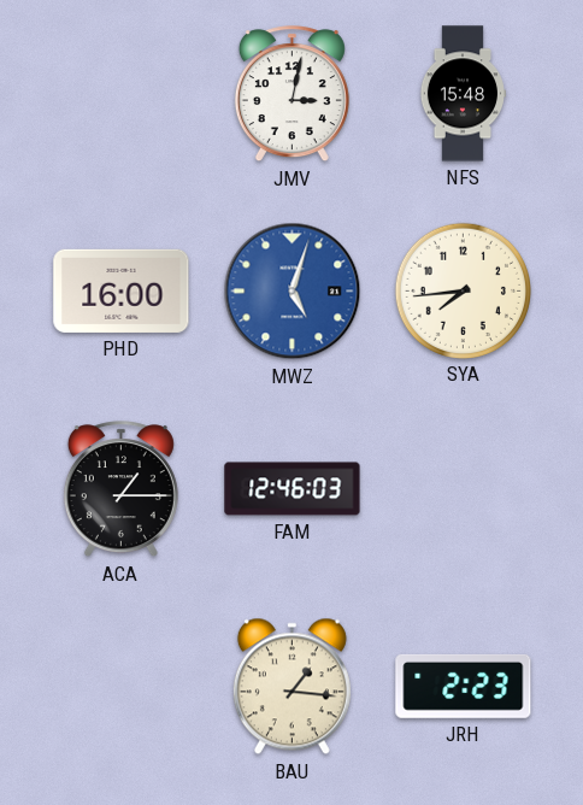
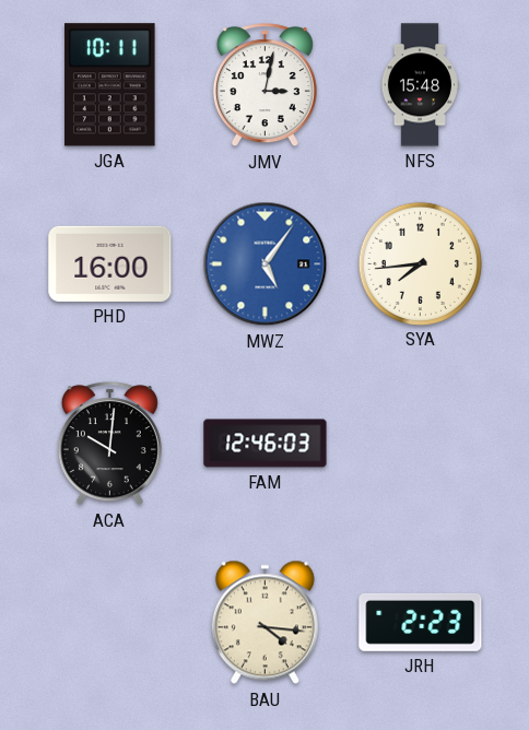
JGA: none -> 10:11
MWZ: 5:03 -> 5:06
ACA: 1:15 -> 10:01
BAU: 1:16 -> 4:16
